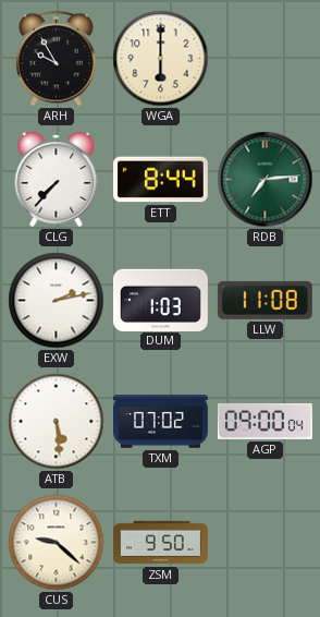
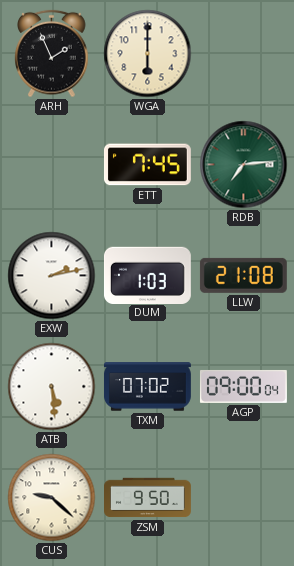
ARH: 9:55 -> 1:56
CLG: 7:37 -> none
ETT: 8:44 -> 7:45
LLW: 11:08 -> 21:08
